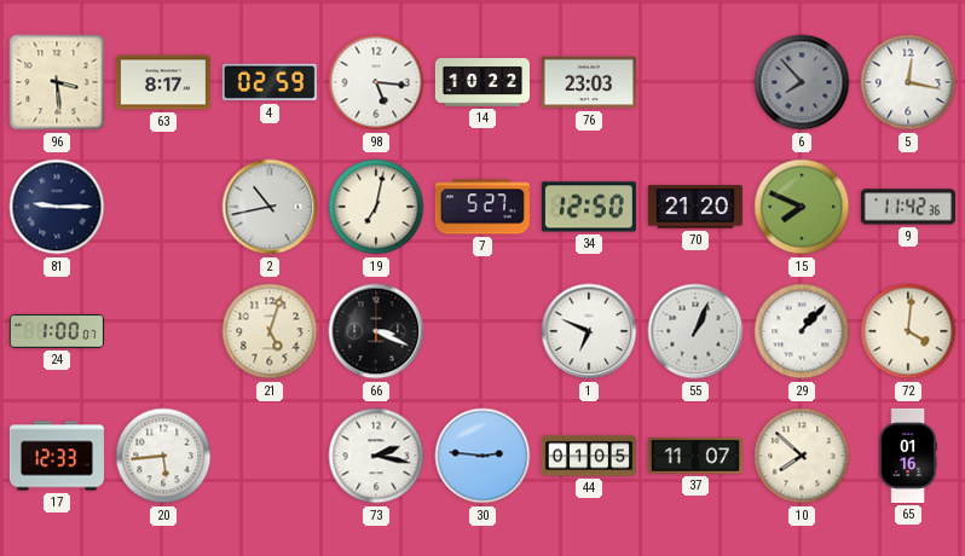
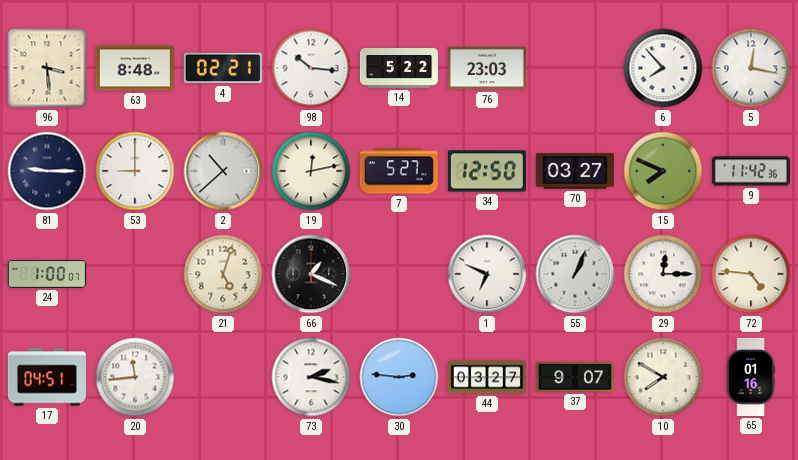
63: 8:17 -> 8:48
4: 02:59 -> 02:21
98: 5:16 -> 10:16
14: 10:22 -> 5:22
6 dial: grey -> white
53: none -> 9:00
2: 10:43 -> 10:38
19: 7:02 -> 12:13
70: 21:20 -> 03:27
66: 3:19 -> 1:19
29: 1:07 -> 12:15
72: 4:01 -> 4:46
17: 12:33 -> 04:51
20: 5:44 -> 11:44
44: 01:05 -> 03:27
37: 11:07 -> 9:07
10: 7:52 -> 7:50
